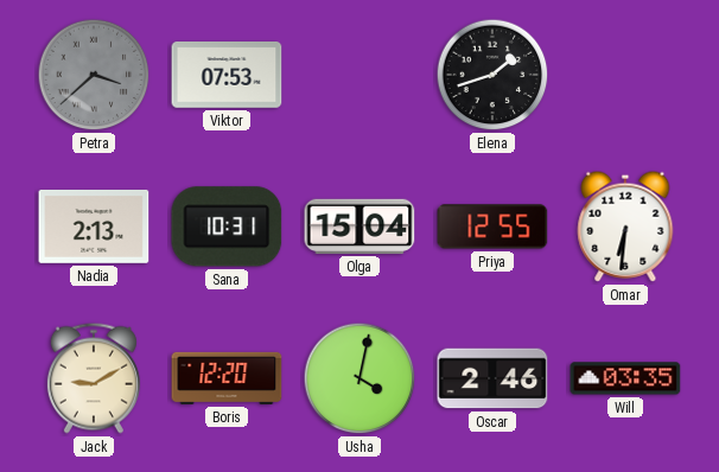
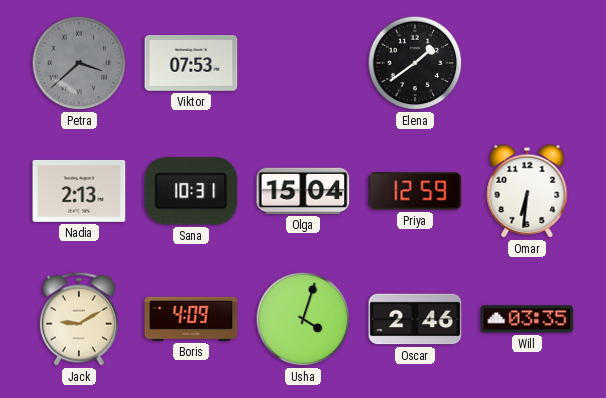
Elena: 1:42 -> 1:39
Priya: 12:55 -> 12:59
Boris: 12:20 -> 4:09
Usha: 4:02 -> 4:03
